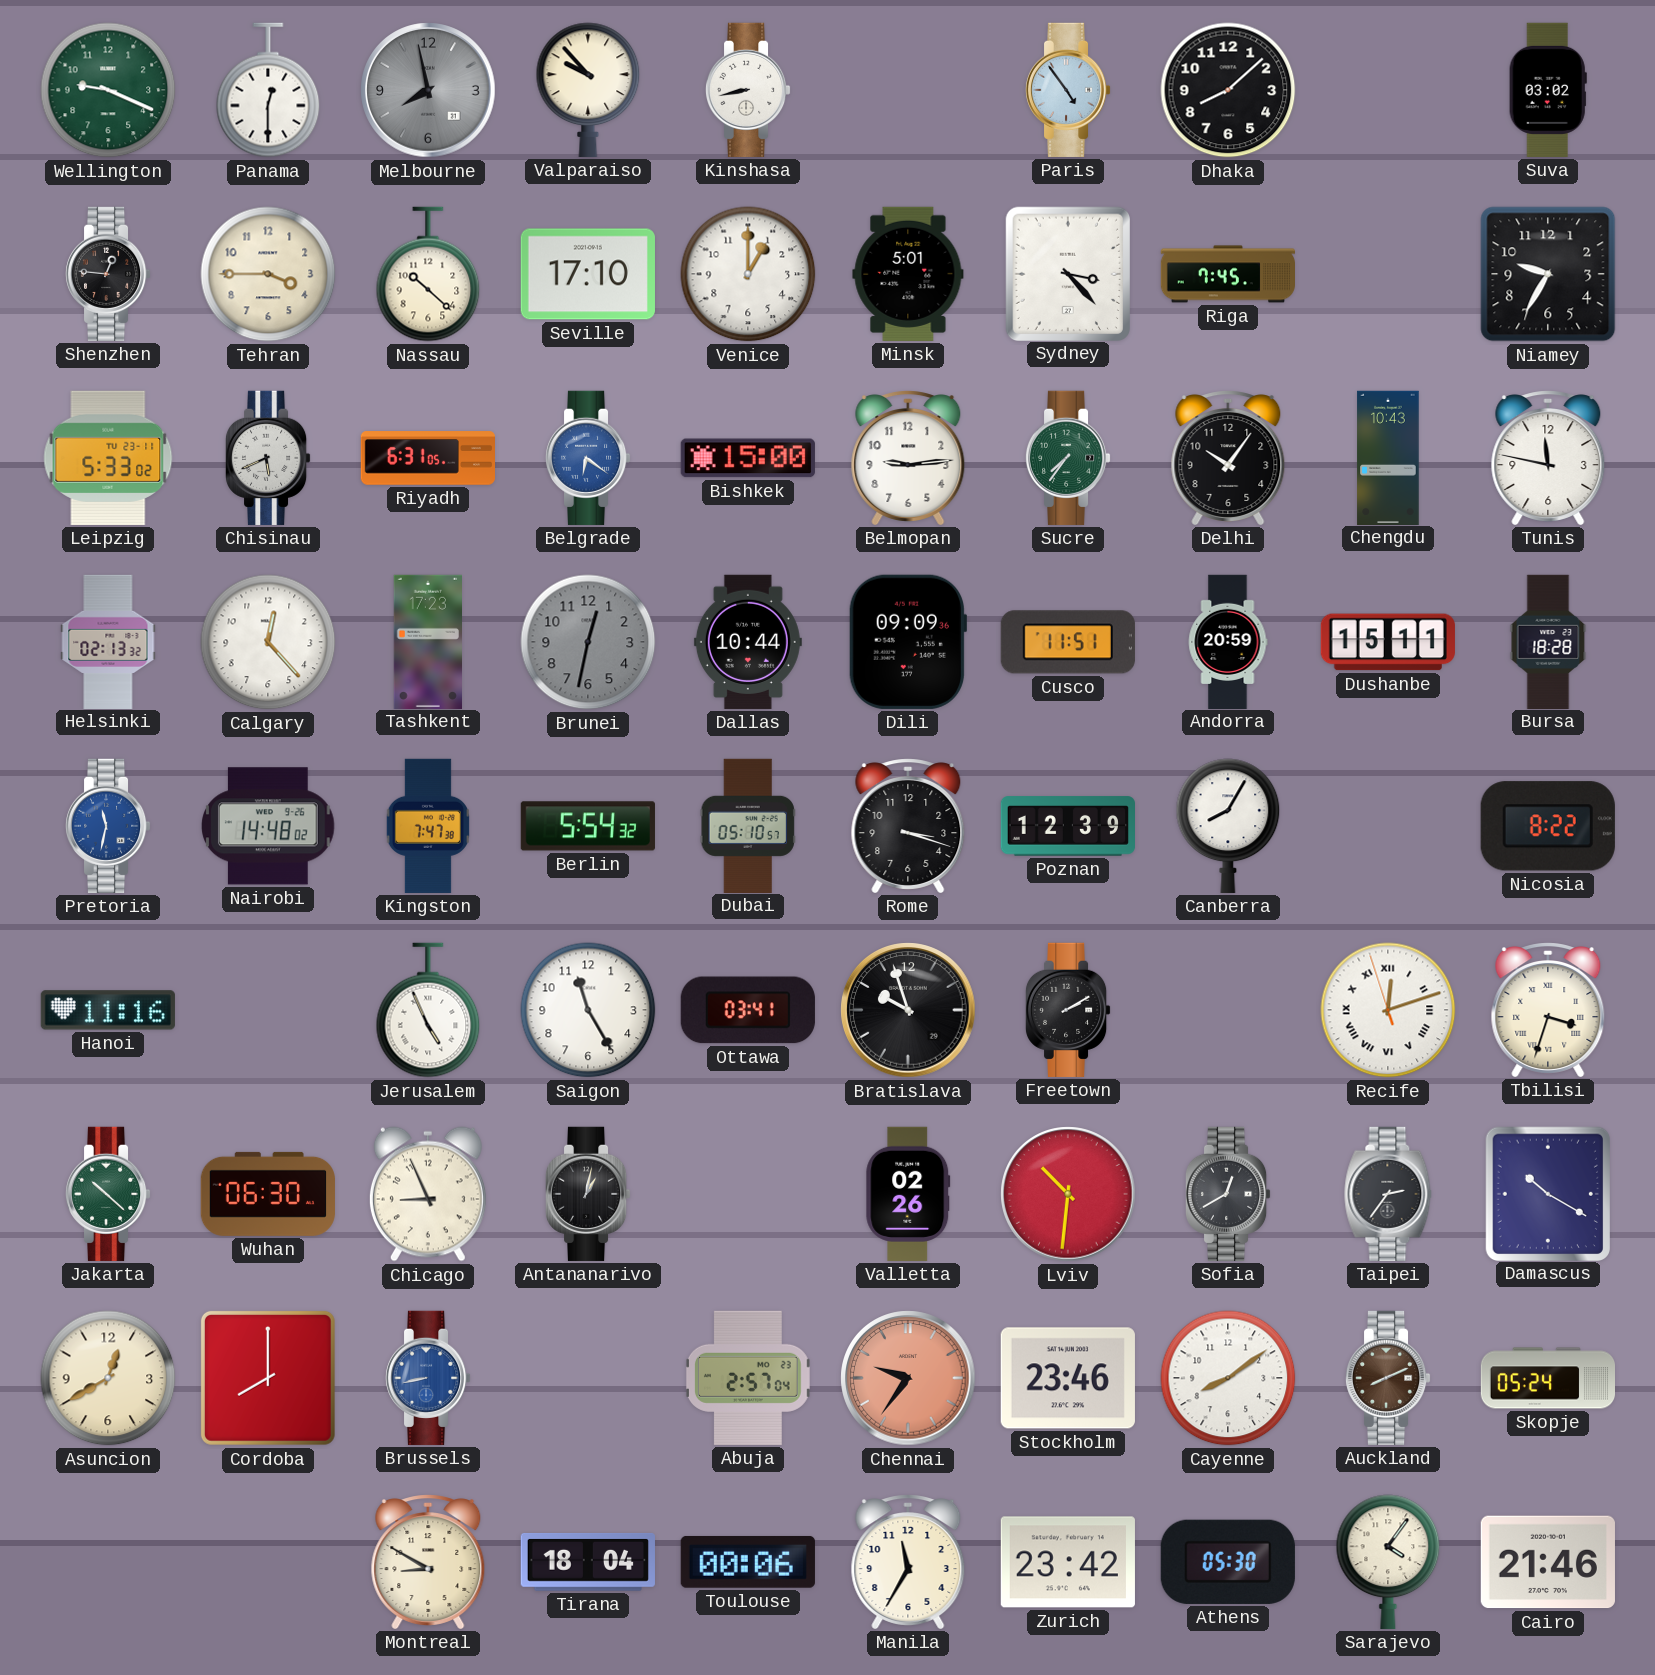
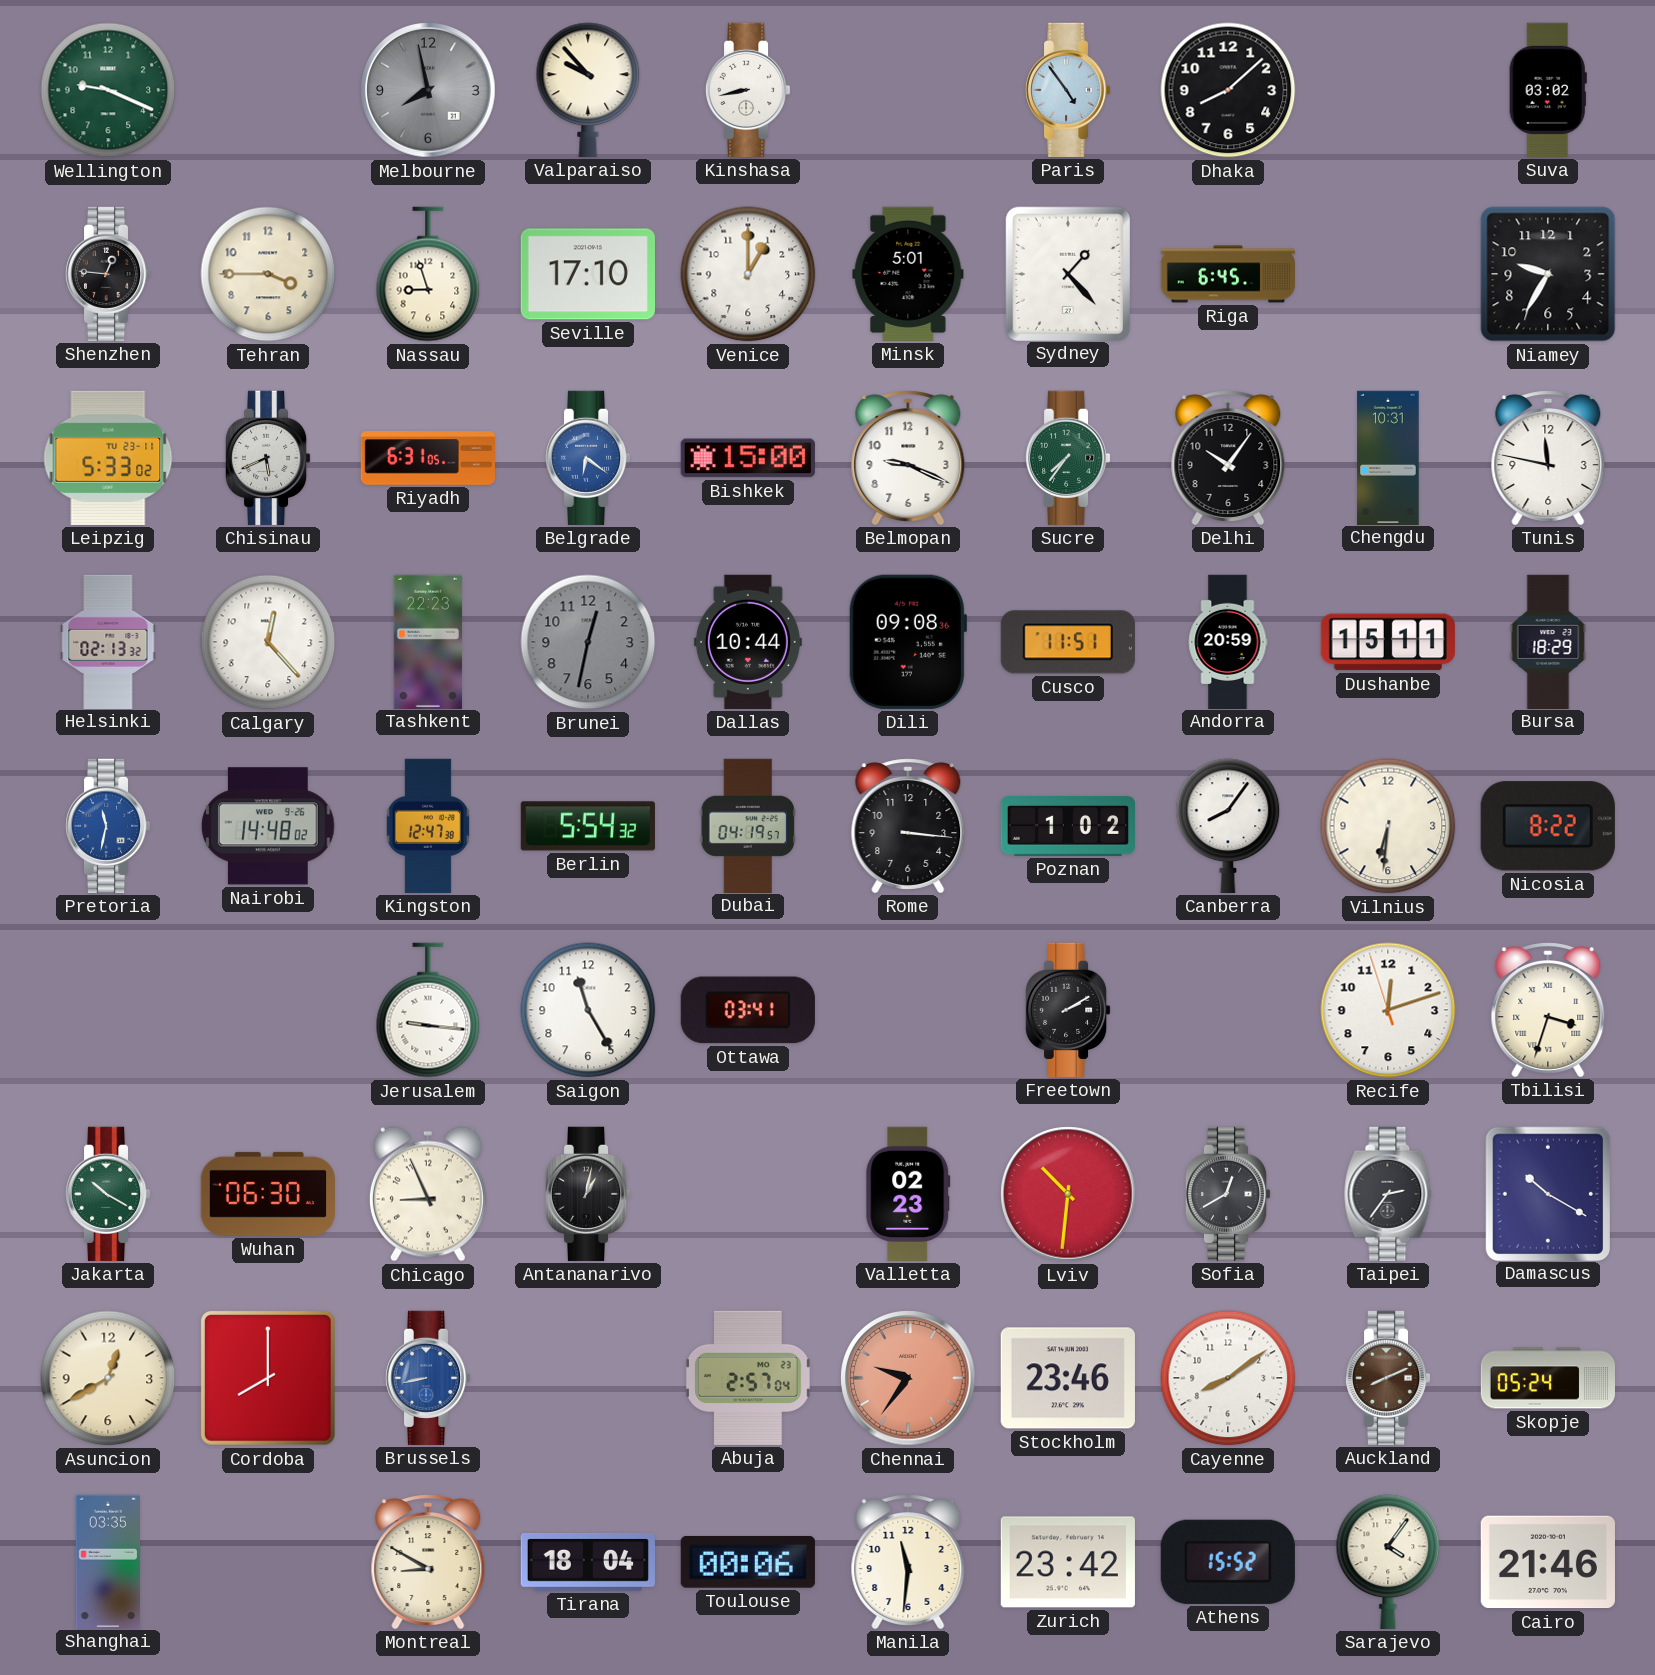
Panama: 12:30 -> none
Nassau: 10:22 -> 8:57
Sydney: 3:23 -> 1:23
Riga: 7:45 -> 6:45
Belmopan: 9:14 -> 9:19
Chengdu: 10:43 -> 10:31
Tashkent: 17:23 -> 22:23
Dili: 09:09 -> 09:08
Bursa: 18:28 -> 18:29
Kingston: 7:47 -> 12:47
Dubai: 05:10 -> 04:19
Rome: 3:18 -> 3:16
Poznan: 12:39 -> 1:02
Canberra: 8:05 -> 8:06
Vilnius: none -> 6:31
Hanoi: 11:16 -> none
Jerusalem: 4:56 -> 9:16
Bratislava: 9:57 -> none
Recife numerals: Roman -> Arabic
Jakarta: 10:22 -> 10:20
Valletta: 02:26 -> 02:23
Shanghai: none -> 03:35
Manila: 11:35 -> 11:31
Athens: 05:30 -> 15:52
